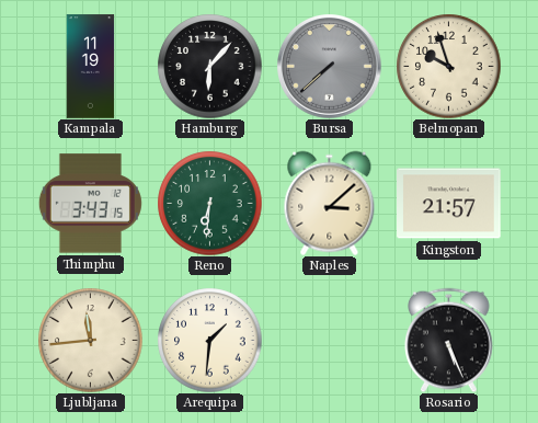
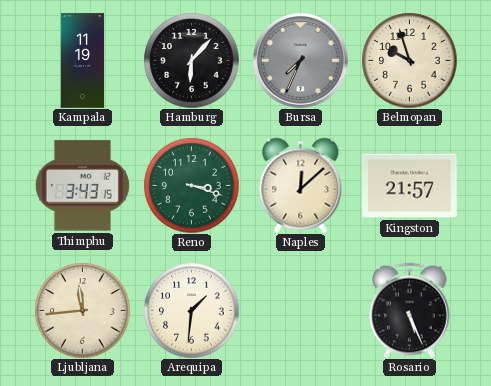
Bursa: 7:38 -> 7:34
Reno: 6:31 -> 3:18
Naples: 3:08 -> 12:08
